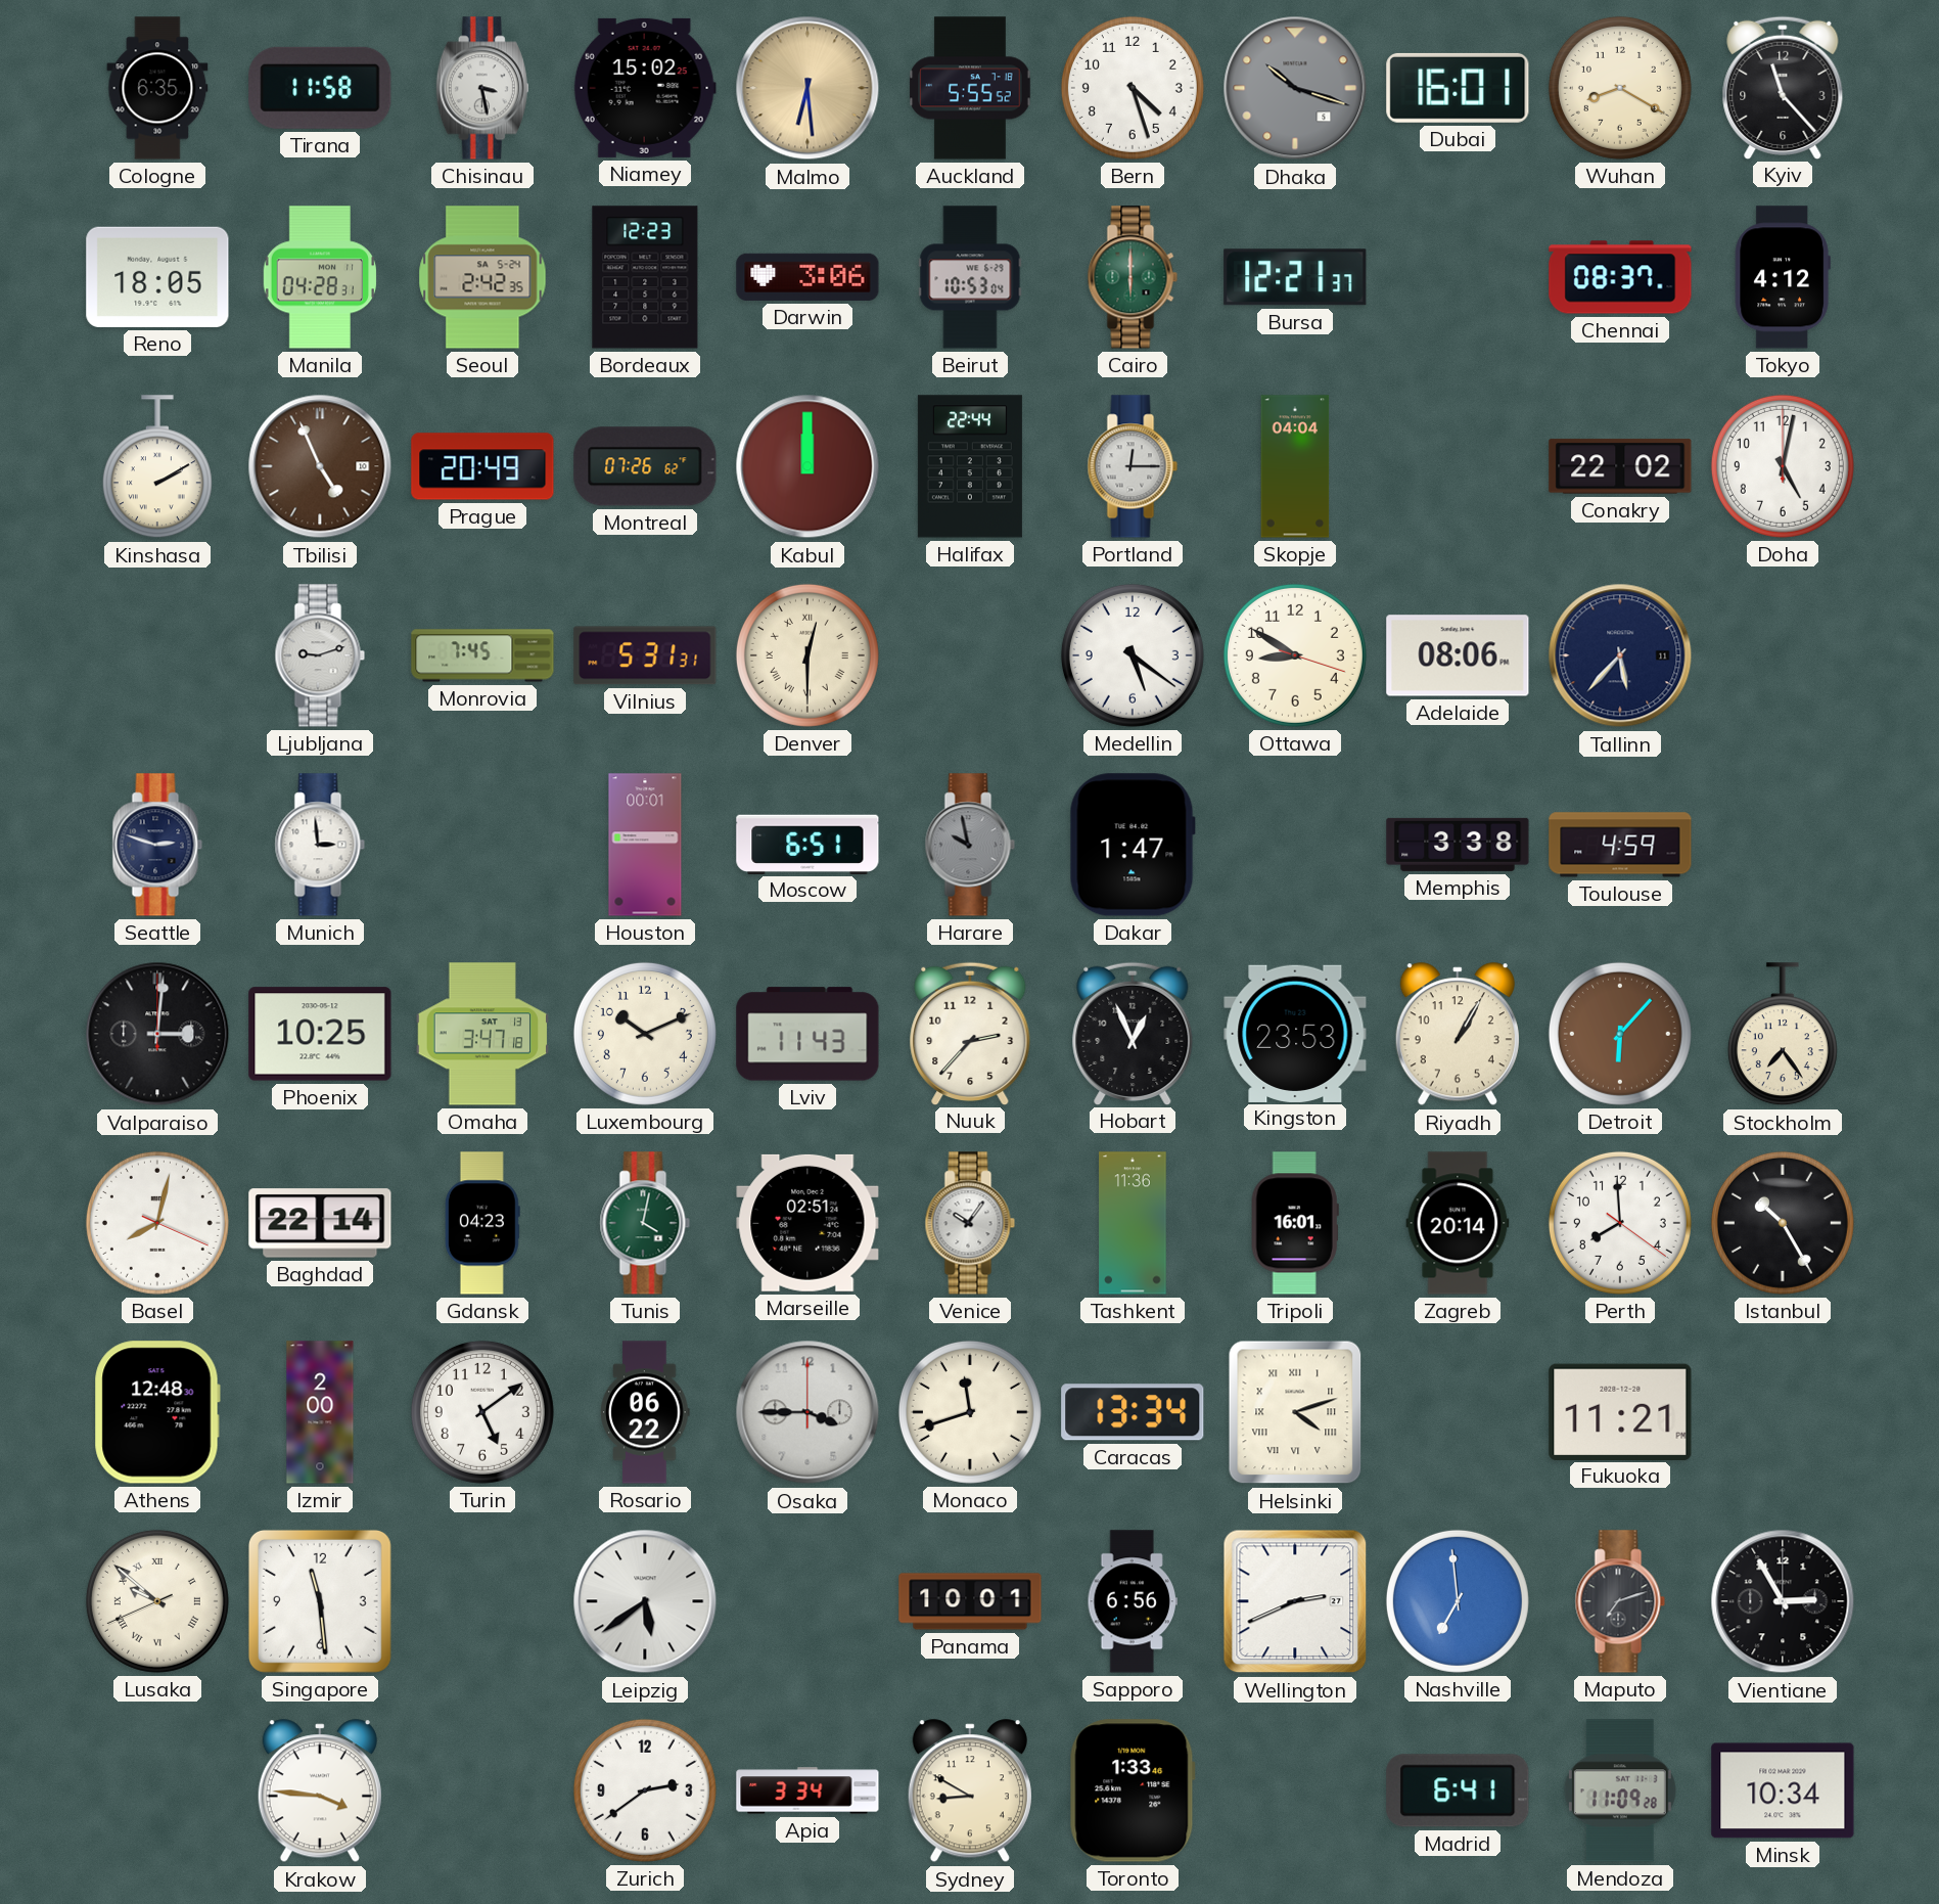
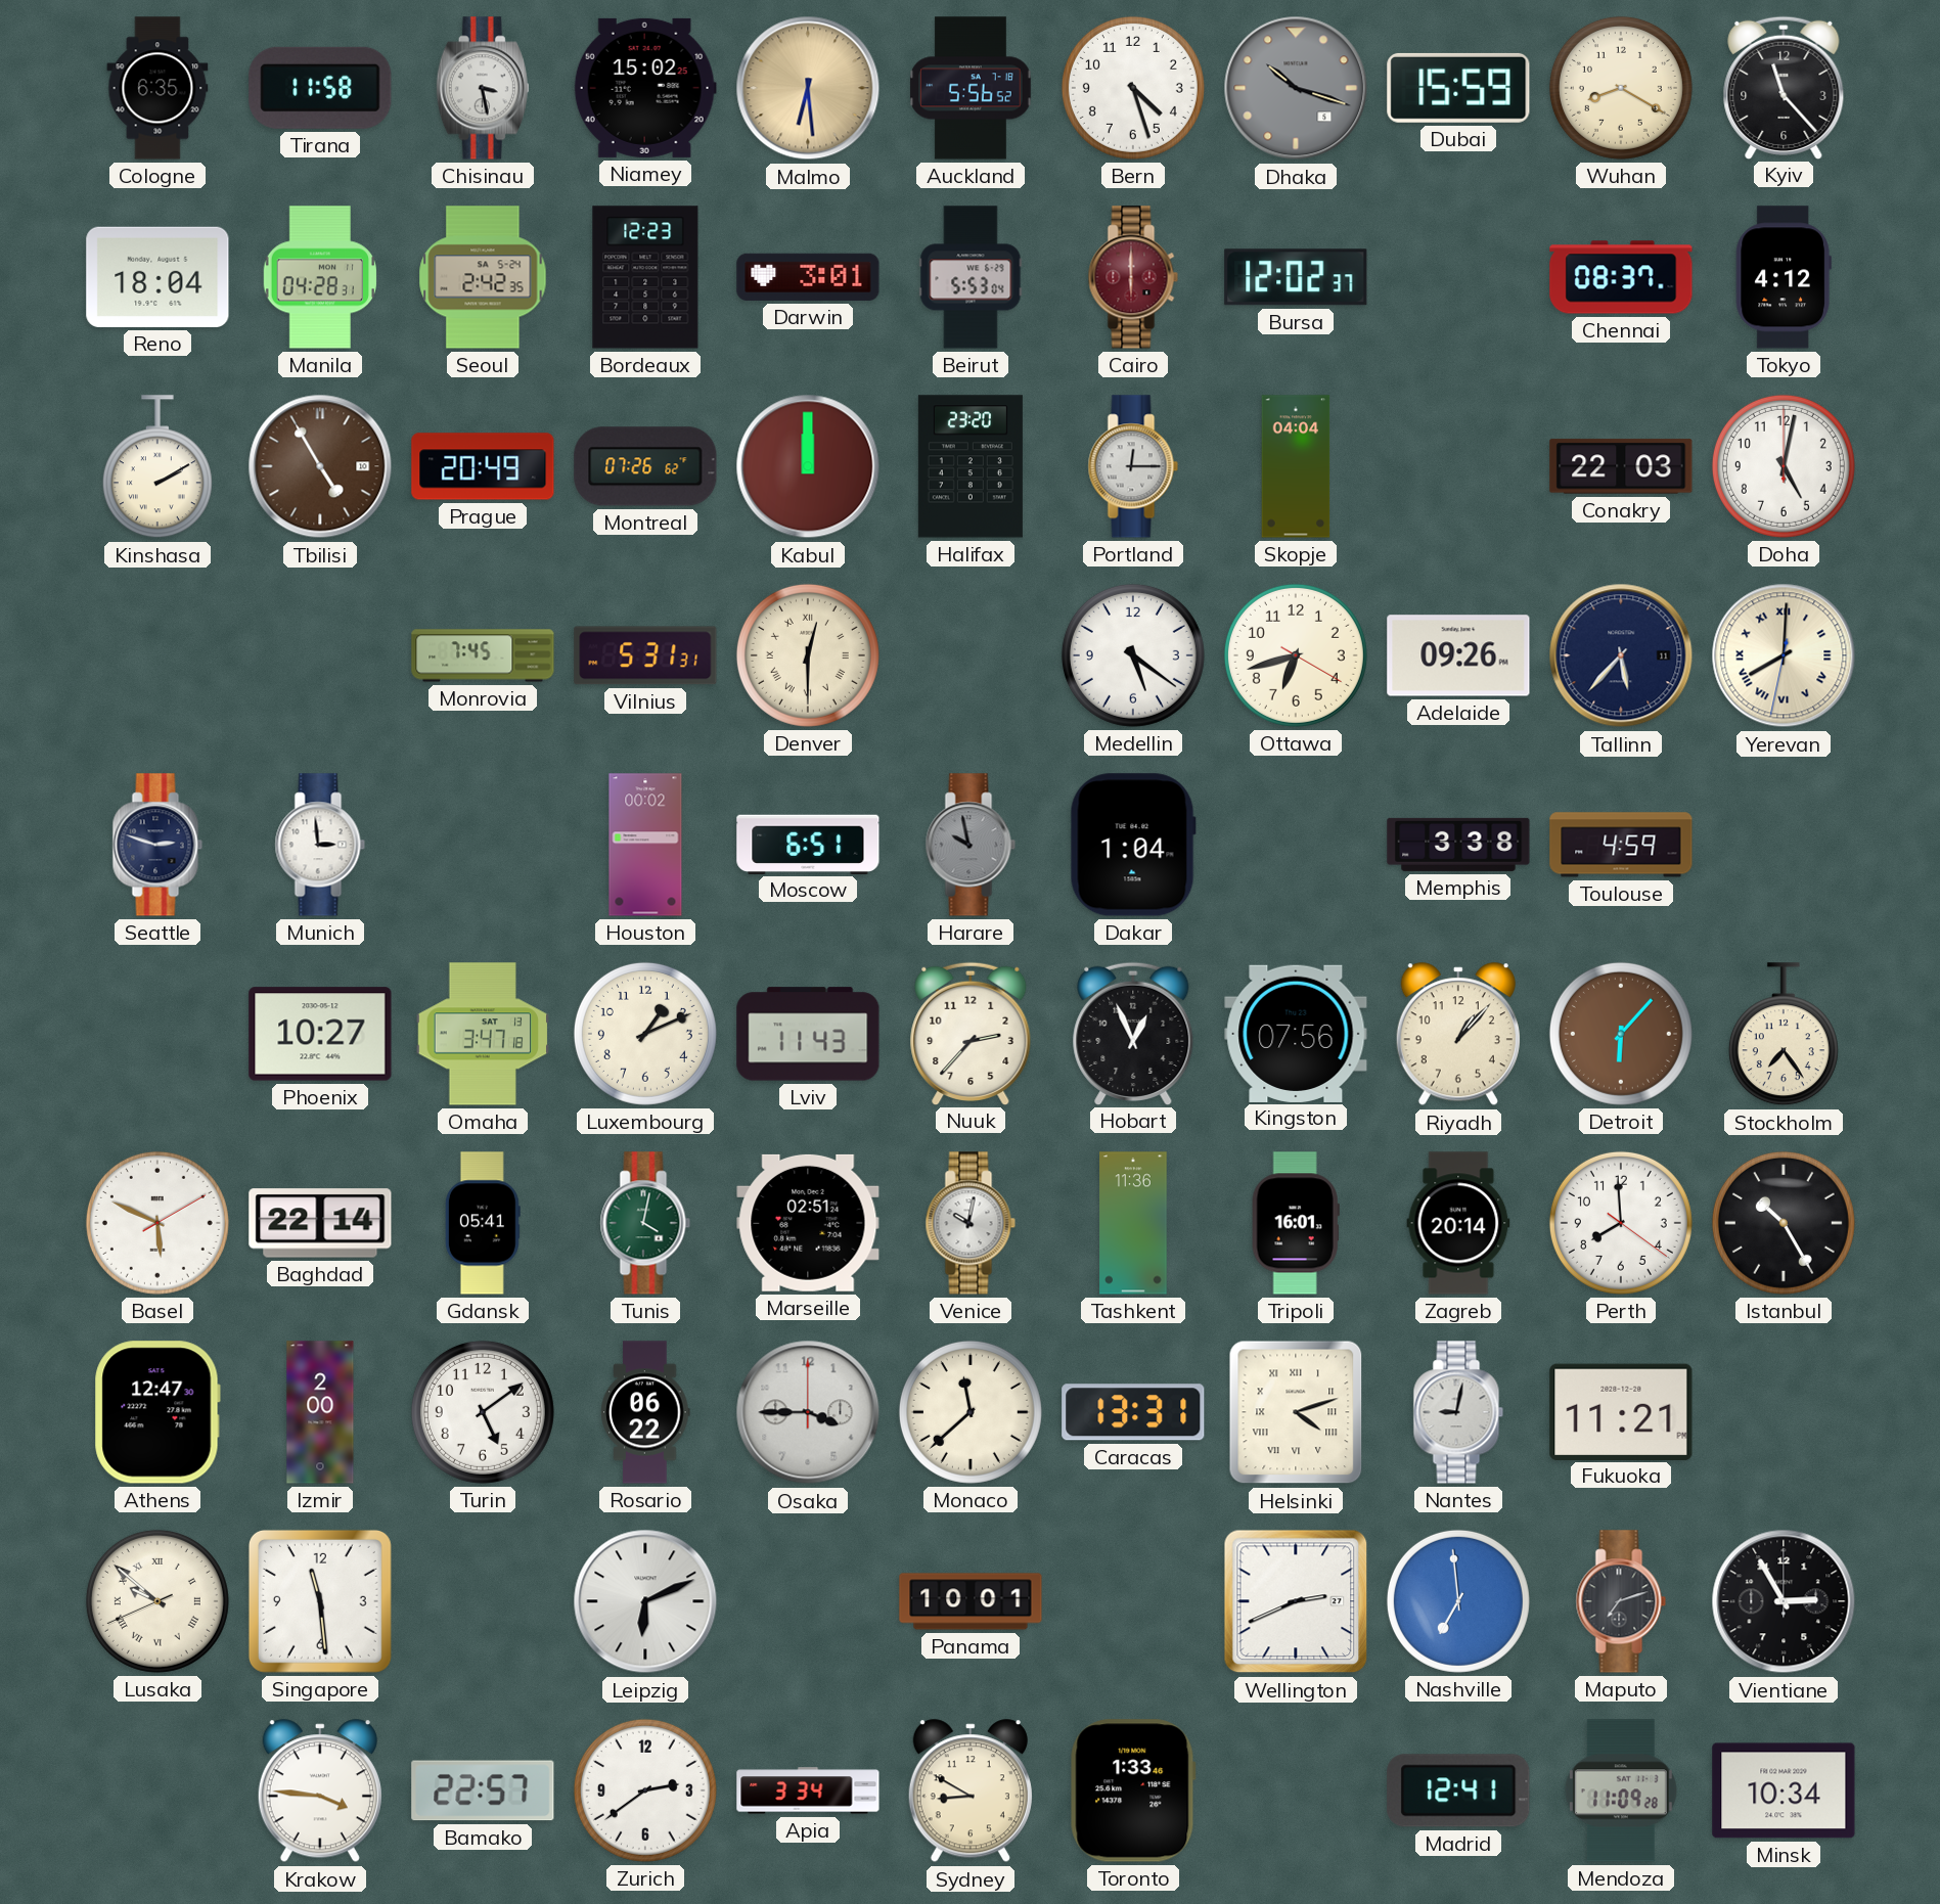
Auckland: 5:55 -> 5:56
Dubai: 16:01 -> 15:59
Reno: 18:05 -> 18:04
Darwin: 3:06 -> 3:01
Beirut: 10:53 -> 5:53
Cairo dial: green -> burgundy
Bursa: 12:21 -> 12:02
Tbilisi: 4:56 -> 4:55
Halifax: 22:44 -> 23:20
Conakry: 22:02 -> 22:03
Ljubljana: 9:12 -> none
Ottawa: 8:50 -> 6:42
Adelaide: 08:06 -> 09:26
Yerevan: none -> 8:00
Houston: 00:01 -> 00:02
Dakar: 1:47 -> 1:04
Valparaiso: 3:01 -> none
Phoenix: 10:25 -> 10:27
Luxembourg: 10:11 -> 1:11
Kingston: 23:53 -> 07:56
Riyadh: 1:05 -> 1:07
Basel: 8:02 -> 5:49
Gdansk: 04:23 -> 05:41
Venice: 10:06 -> 10:02
Athens: 12:48 -> 12:47
Monaco: 11:42 -> 11:38
Caracas: 13:34 -> 13:31
Nantes: none -> 9:02
Leipzig: 5:39 -> 6:11
Sapporo: 6:56 -> none
Bamako: none -> 22:57
Madrid: 6:41 -> 12:41
